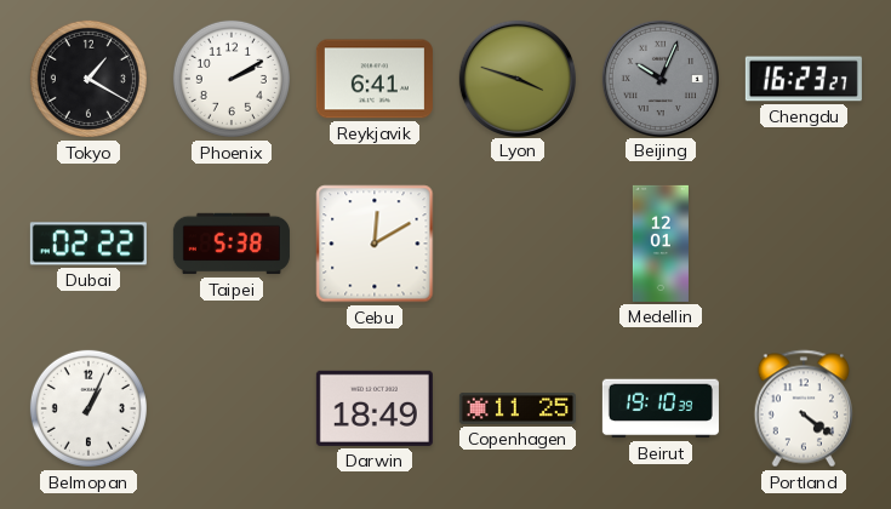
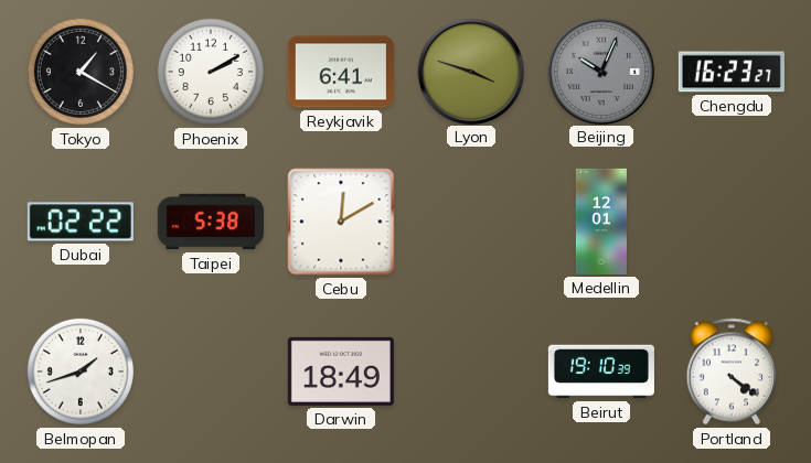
Belmopan: 1:04 -> 1:42
Copenhagen: 11:25 -> none
